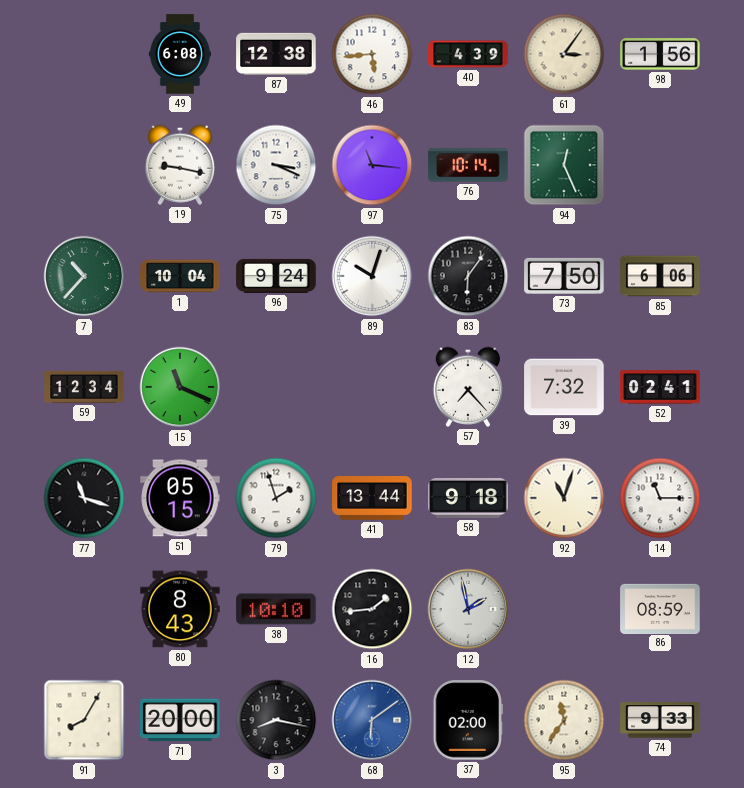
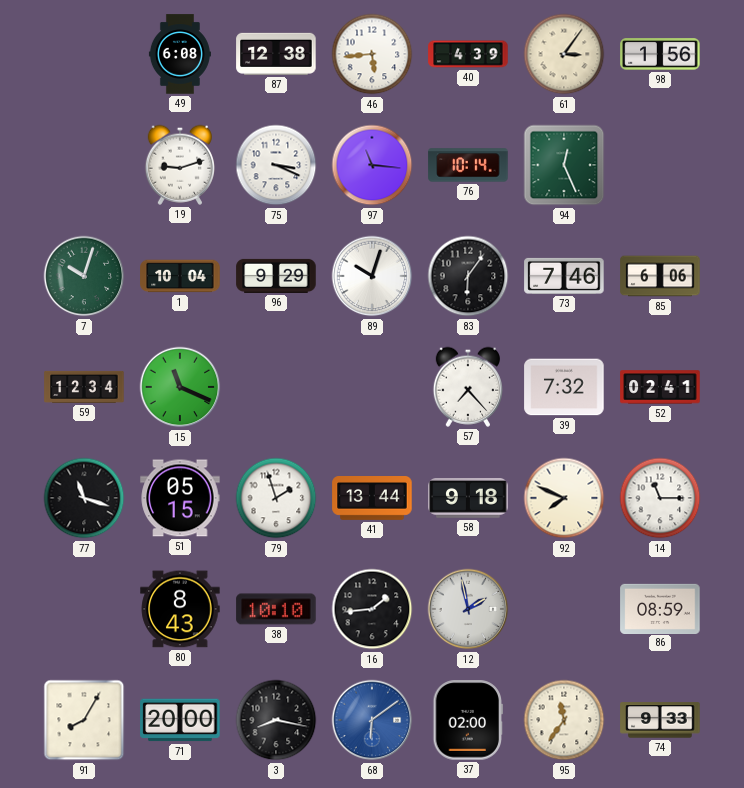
19: 9:17 -> 9:12
7: 10:37 -> 10:03
96: 9:24 -> 9:29
73: 7:50 -> 7:46
92: 11:03 -> 7:49
